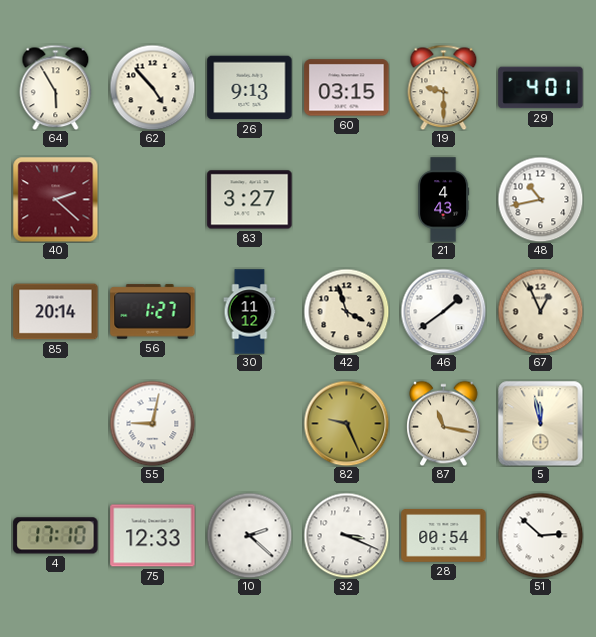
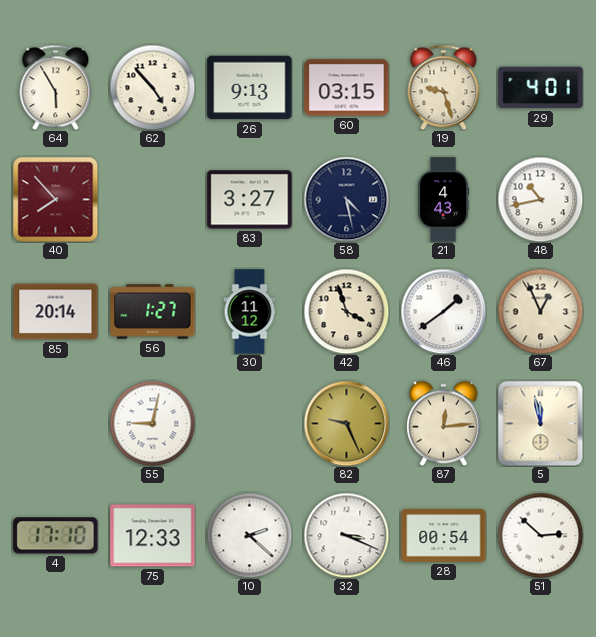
19: 9:30 -> 9:27
40: 2:22 -> 7:53
58: none -> 4:28
87: 11:17 -> 12:14
